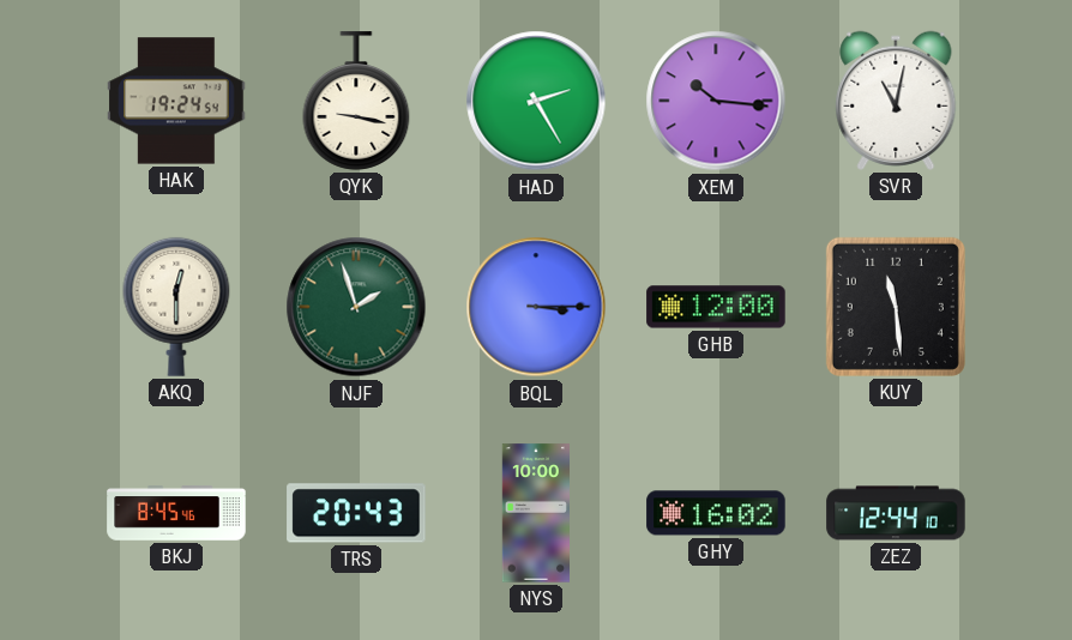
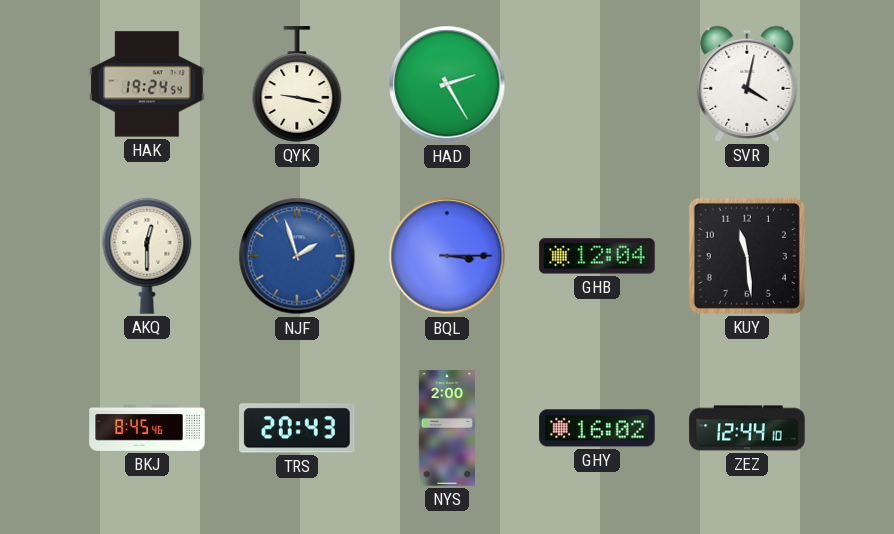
XEM: 10:16 -> none
SVR: 11:02 -> 4:02
NJF dial: green -> blue
GHB: 12:00 -> 12:04
NYS: 10:00 -> 2:00
